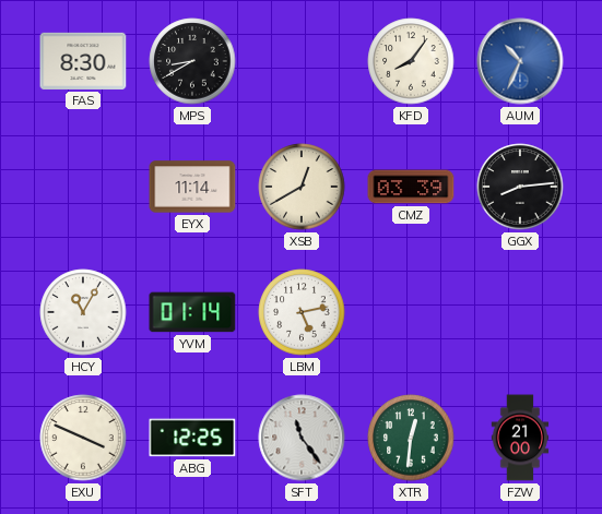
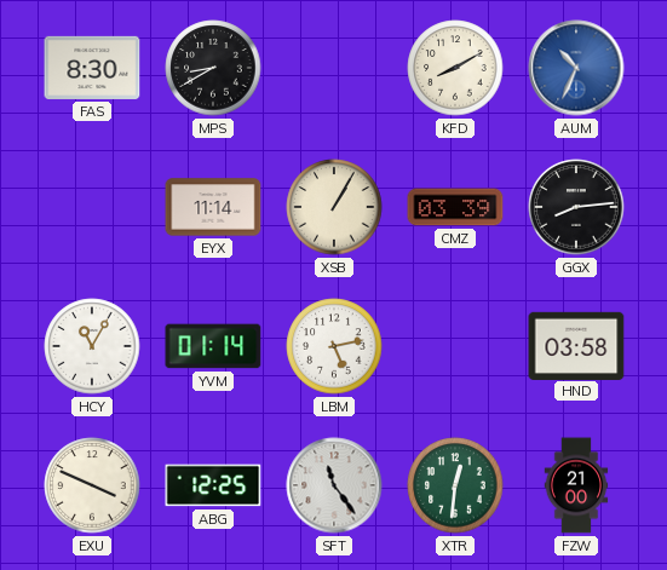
KFD: 8:06 -> 8:10
XSB: 12:40 -> 1:05
HND: none -> 03:58
